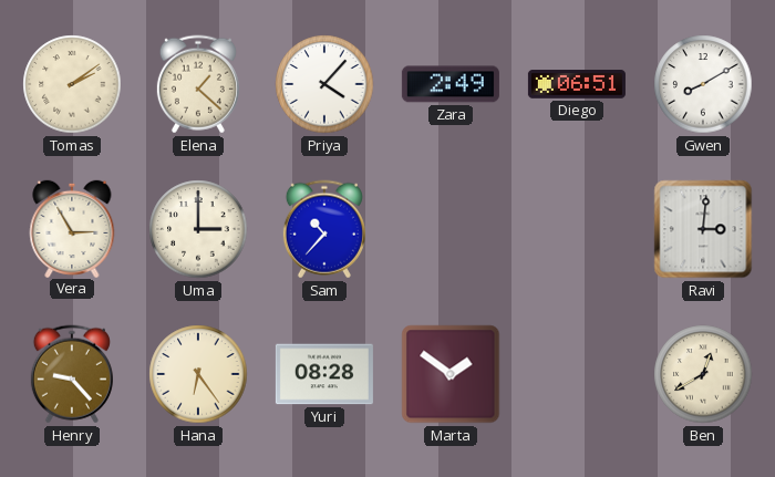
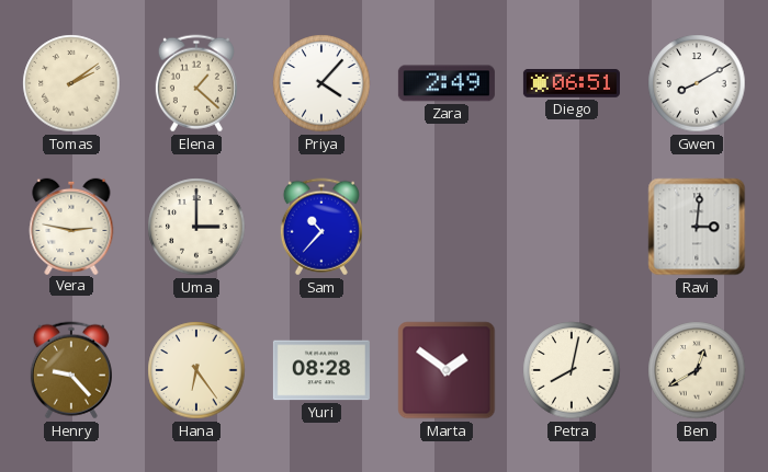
Vera: 2:55 -> 2:47
Petra: none -> 8:02
